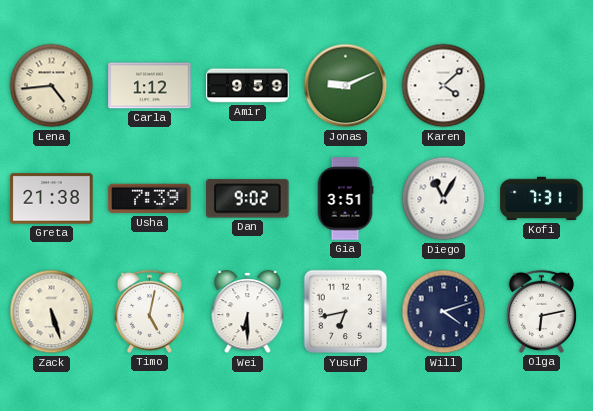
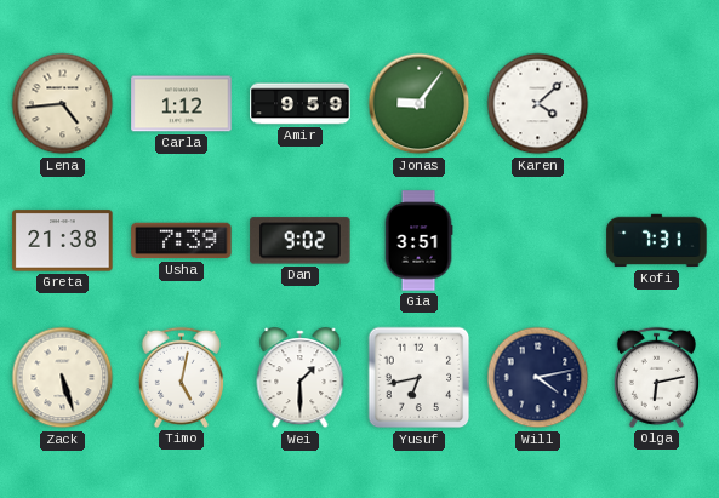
Jonas: 9:11 -> 9:06
Diego: 11:05 -> none
Wei: 6:30 -> 1:30
Will: 4:12 -> 4:13
